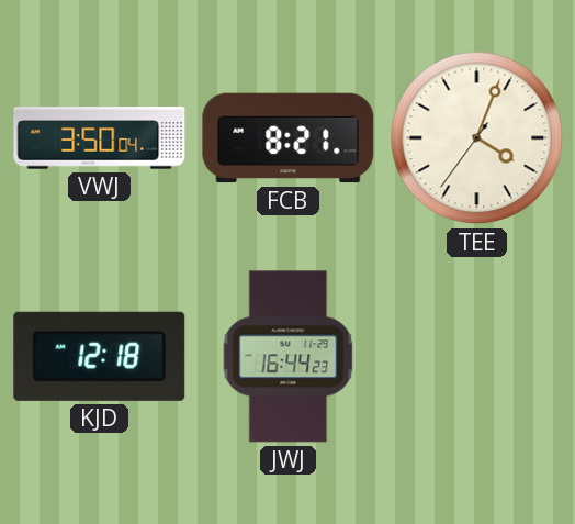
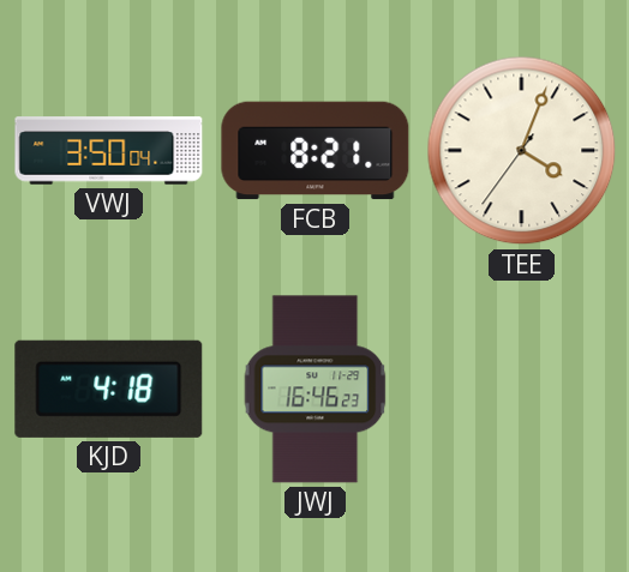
KJD: 12:18 -> 4:18
JWJ: 16:44 -> 16:46
